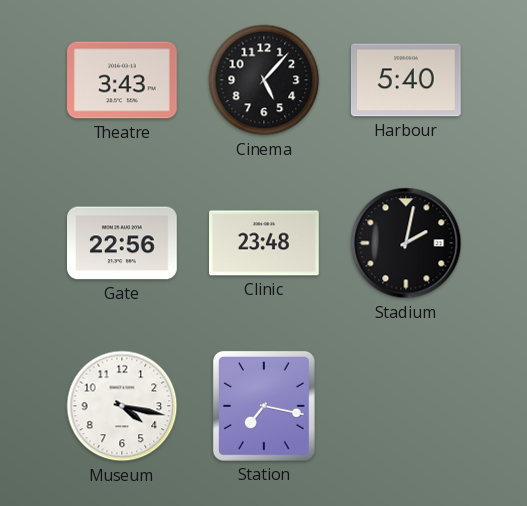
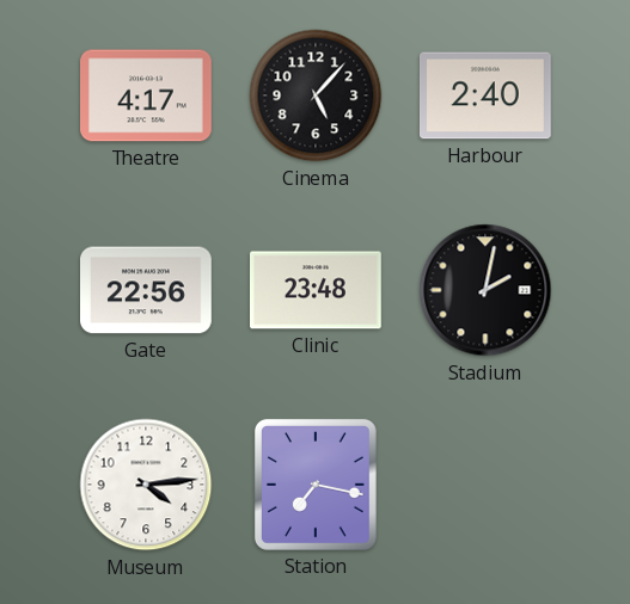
Theatre: 3:43 -> 4:17
Harbour: 5:40 -> 2:40
Museum: 4:17 -> 4:14
